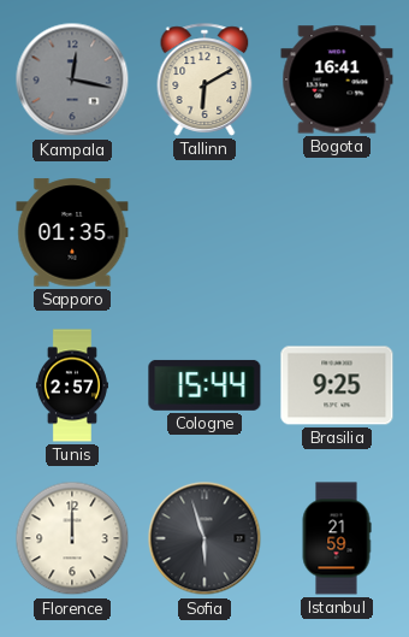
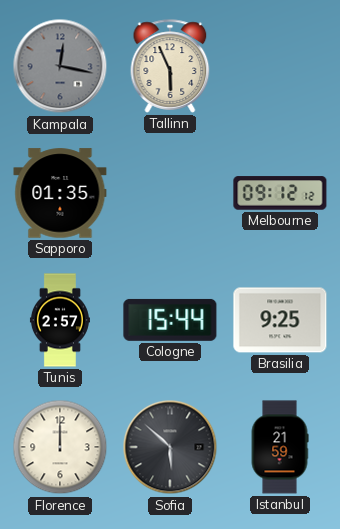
Tallinn: 6:10 -> 5:56
Bogota: 16:41 -> none
Melbourne: none -> 09:12
Sofia: 5:57 -> 5:52
